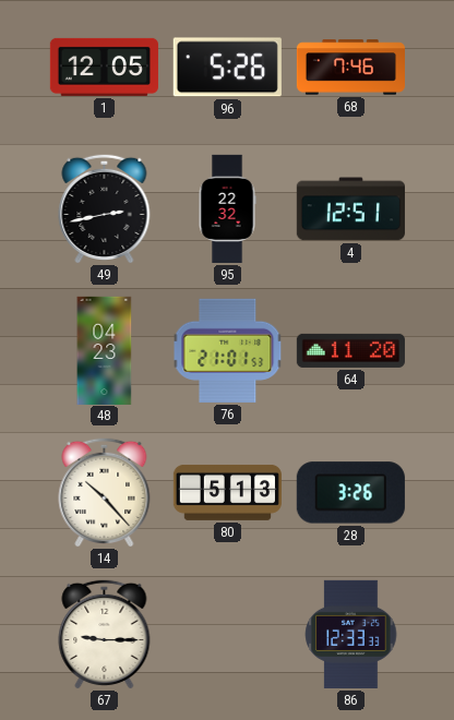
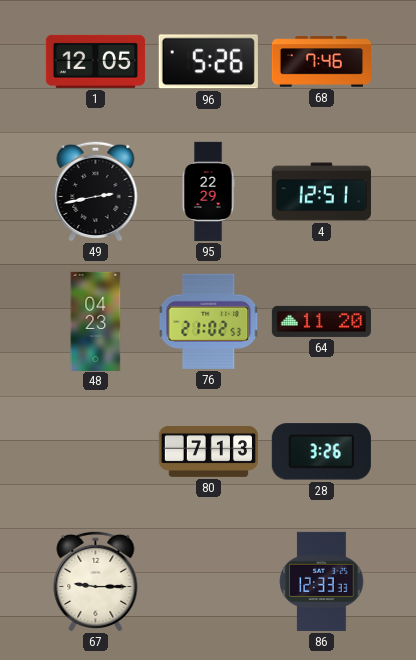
95: 22:32 -> 22:29
76: 21:01 -> 21:02
14: 10:23 -> none
80: 5:13 -> 7:13
